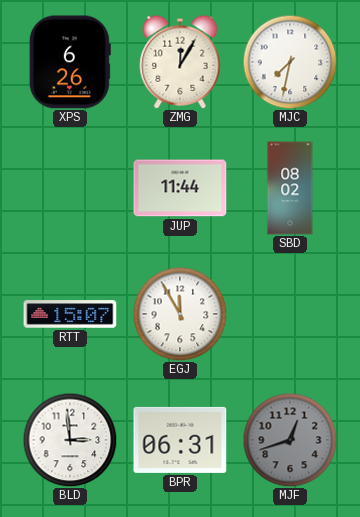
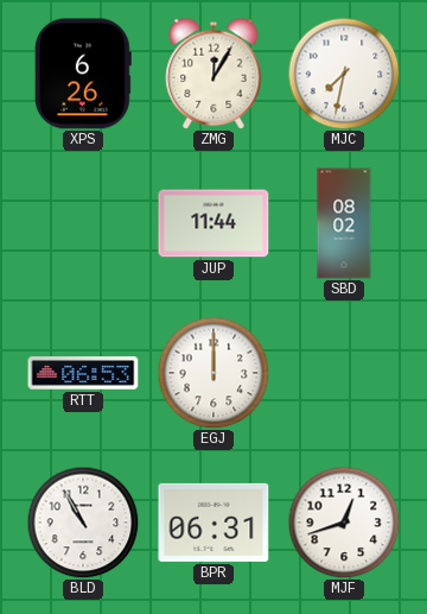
RTT: 15:07 -> 06:53
EGJ: 11:55 -> 12:00
BLD: 2:59 -> 10:55
MJF dial: grey -> white
